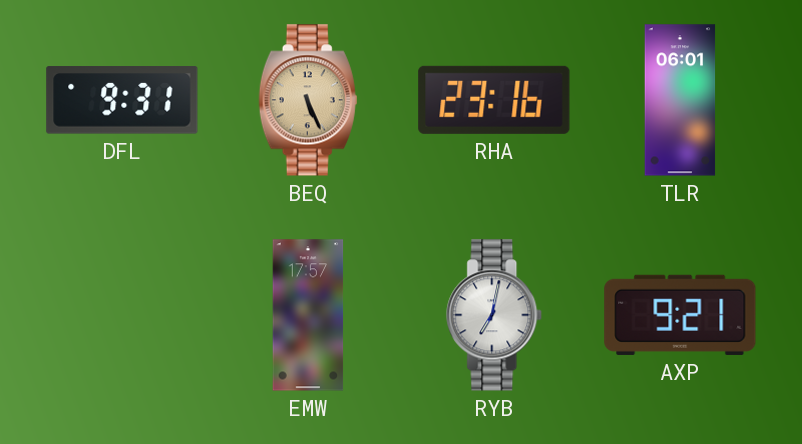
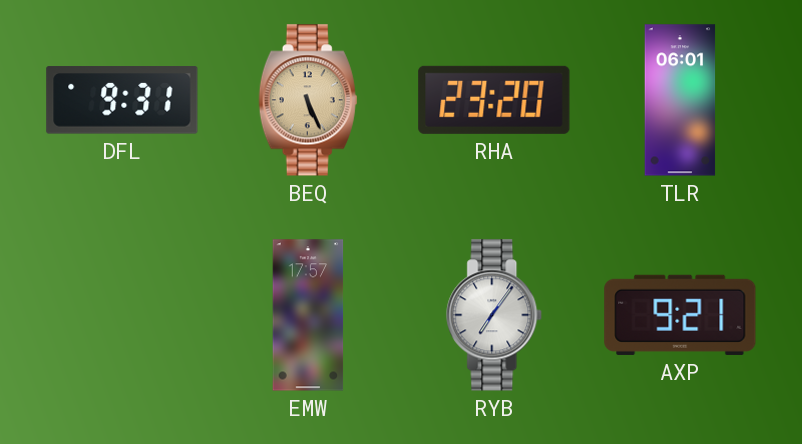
RHA: 23:16 -> 23:20
RYB: 7:02 -> 7:06
